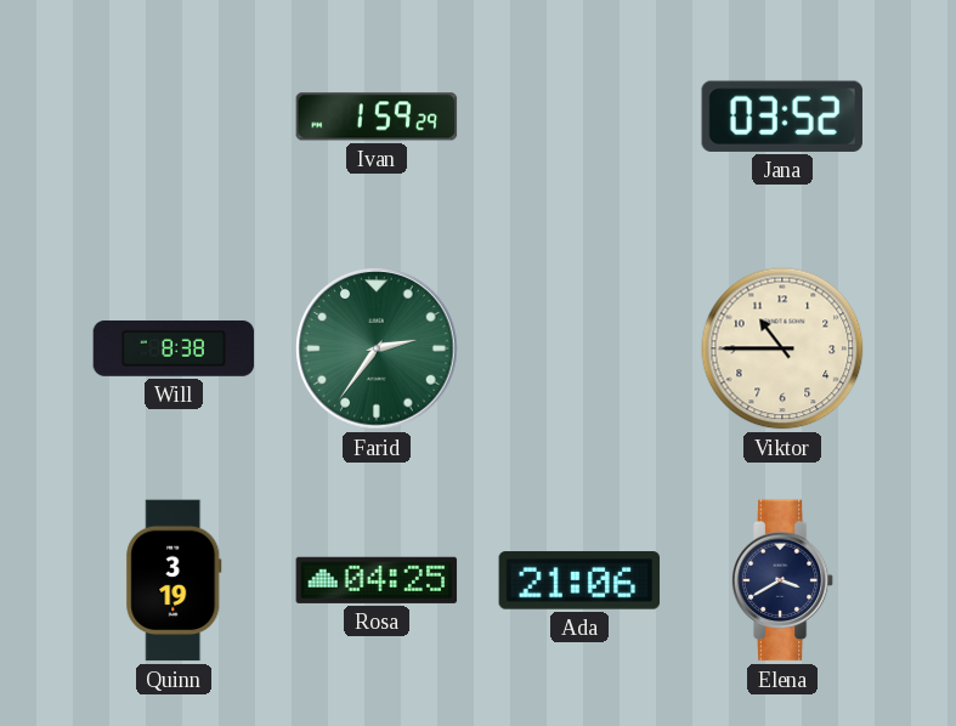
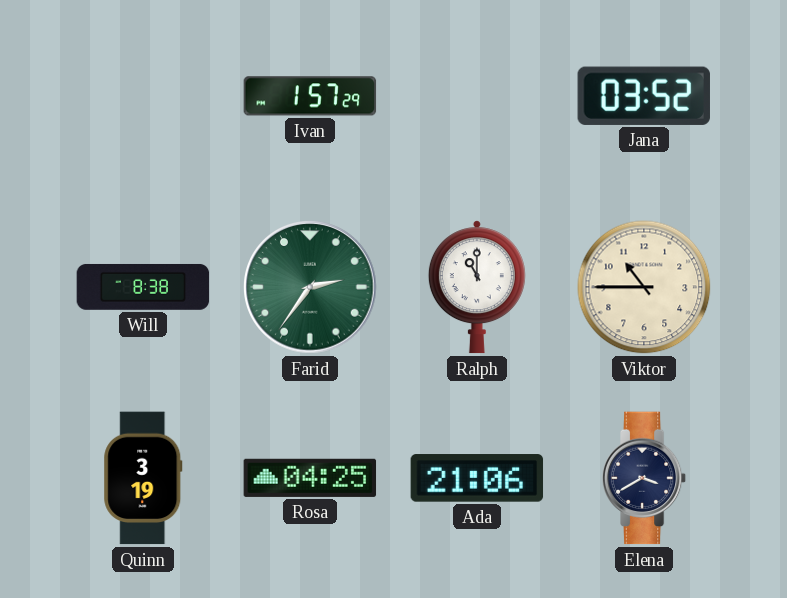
Ivan: 1:59 -> 1:57
Ralph: none -> 11:00
